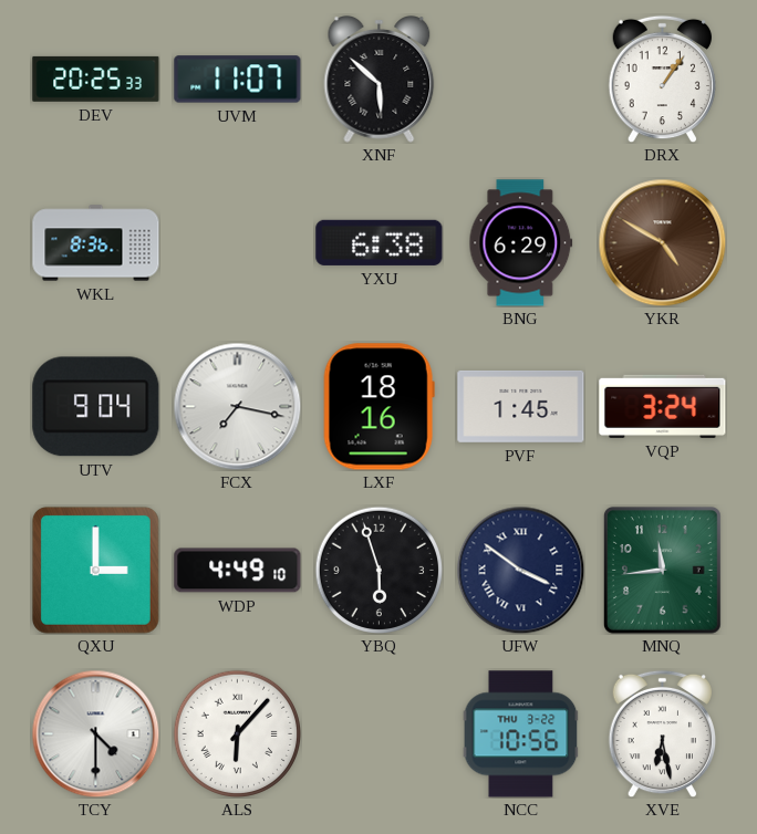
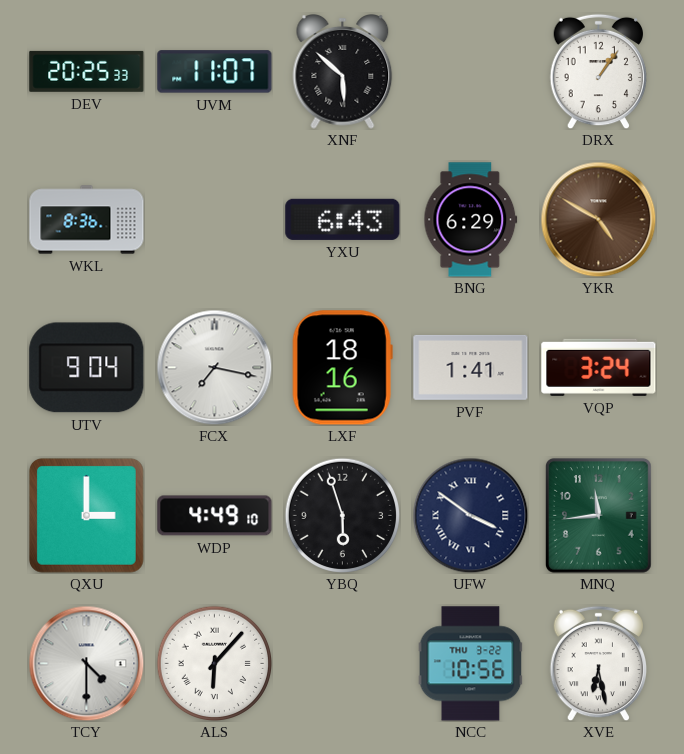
YXU: 6:38 -> 6:43
PVF: 1:45 -> 1:41
